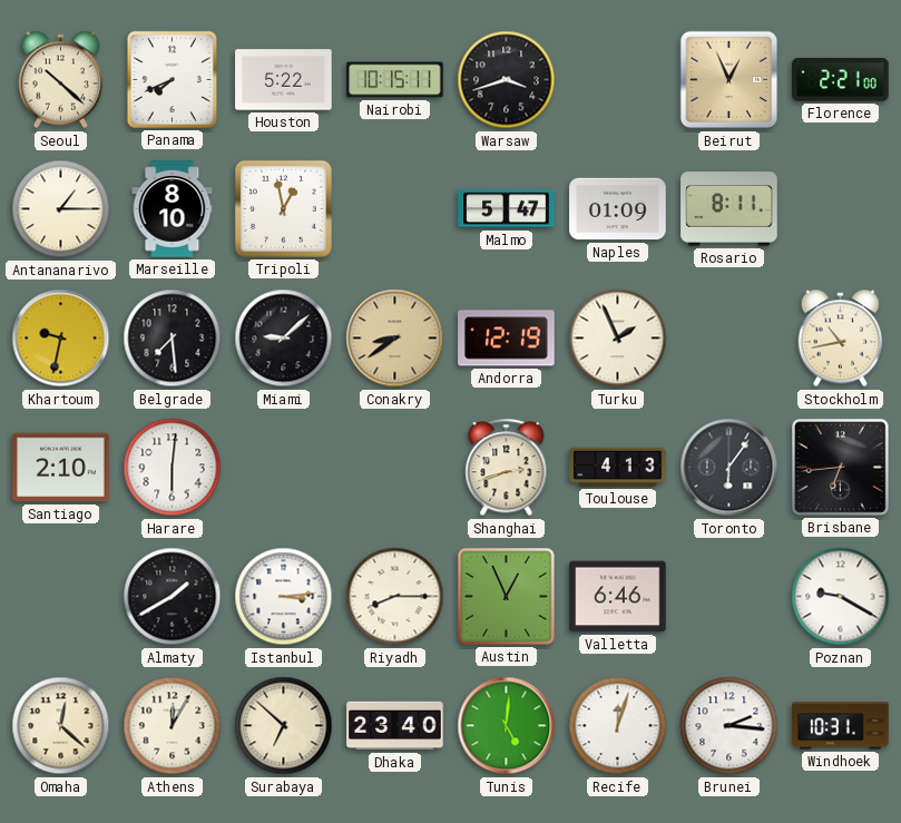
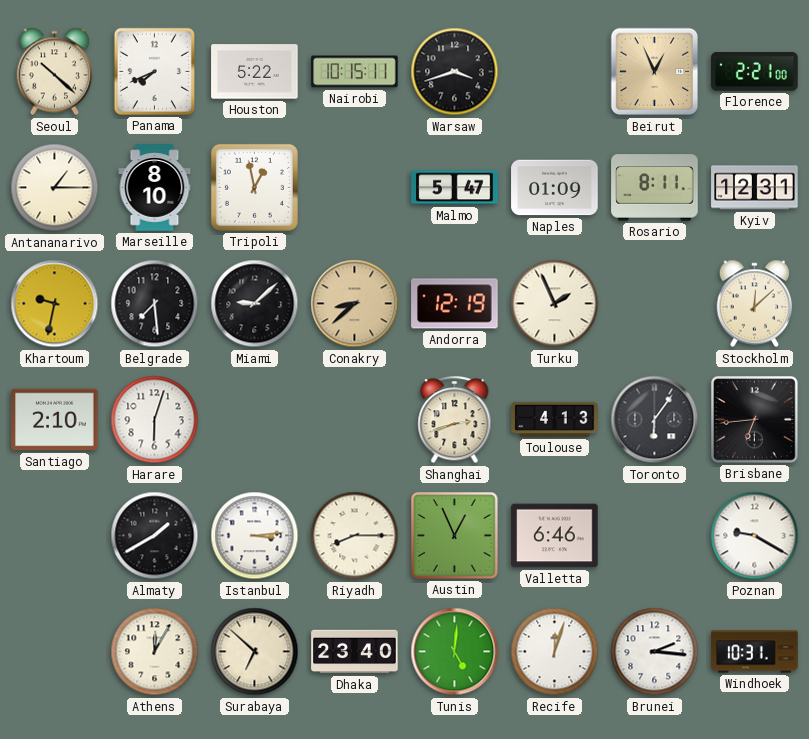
Kyiv: none -> 12:31
Conakry: 8:39 -> 8:38
Stockholm: 10:43 -> 12:08
Harare: 6:01 -> 6:03
Omaha: 12:22 -> none
